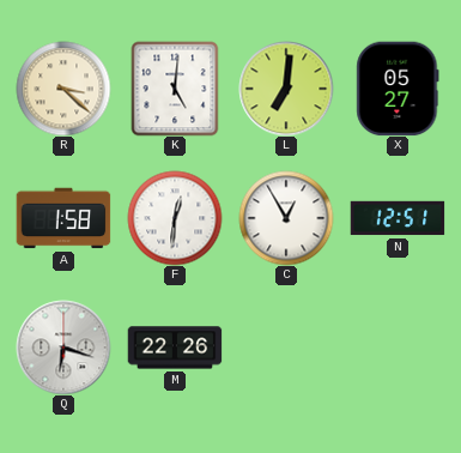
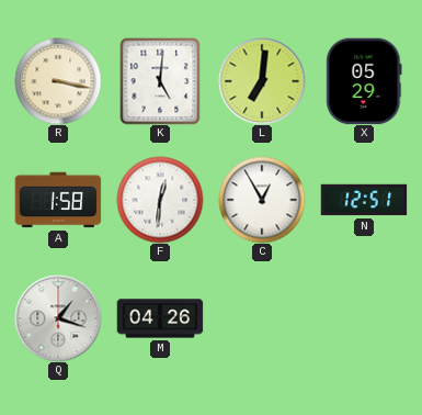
R: 3:22 -> 3:17
X: 05:27 -> 05:29
Q: 6:18 -> 1:18
M: 22:26 -> 04:26
